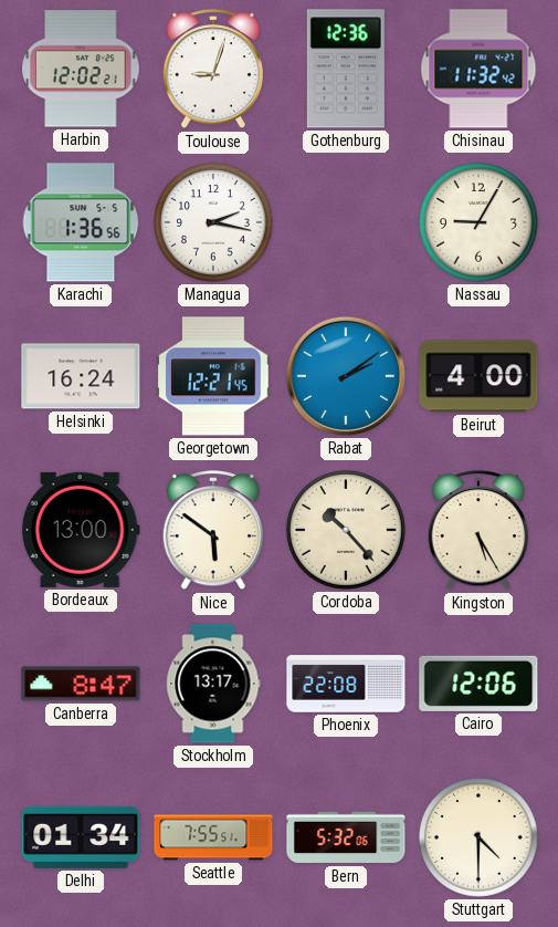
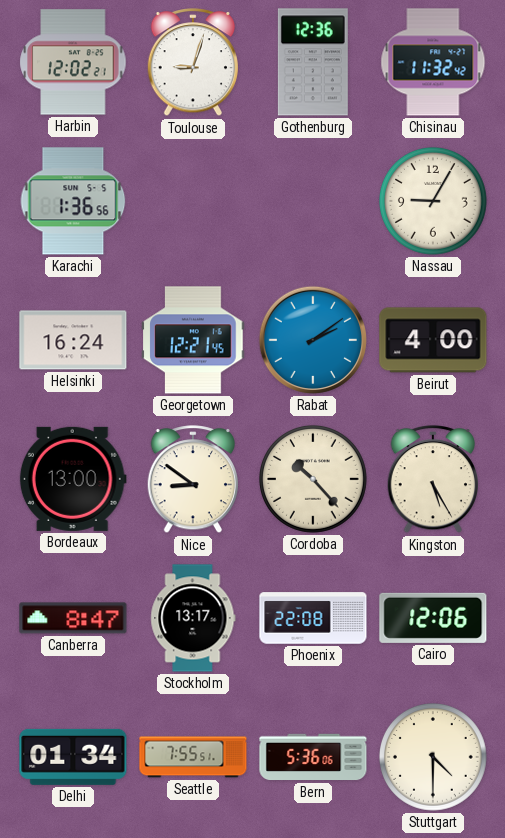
Managua: 2:17 -> none
Nice: 5:51 -> 8:51
Bern: 5:32 -> 5:36
